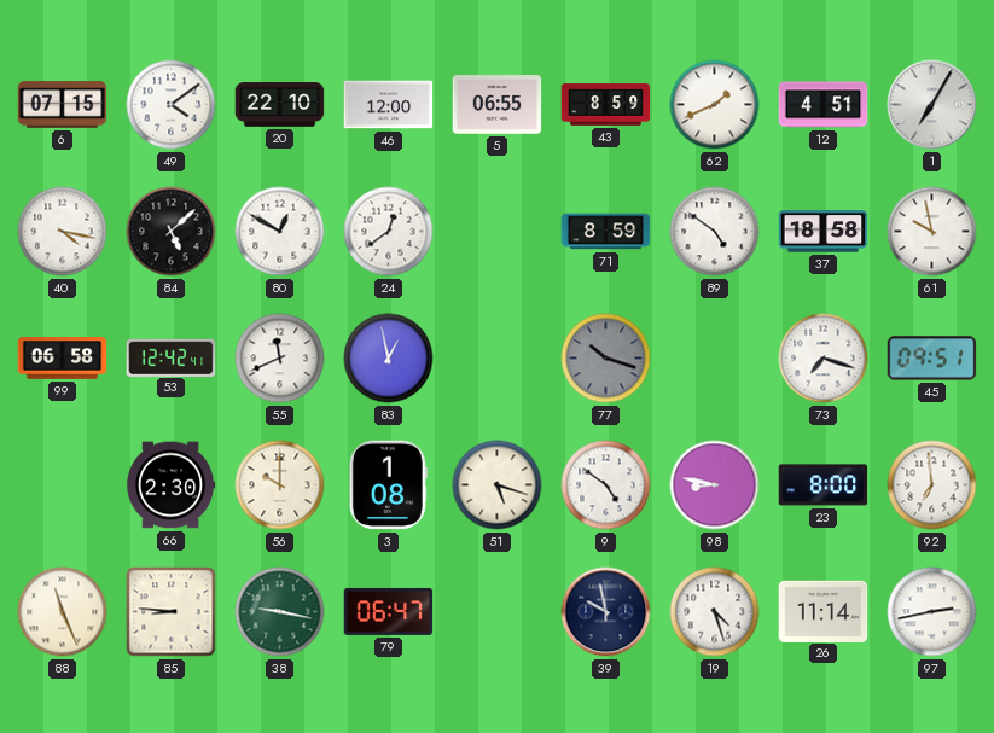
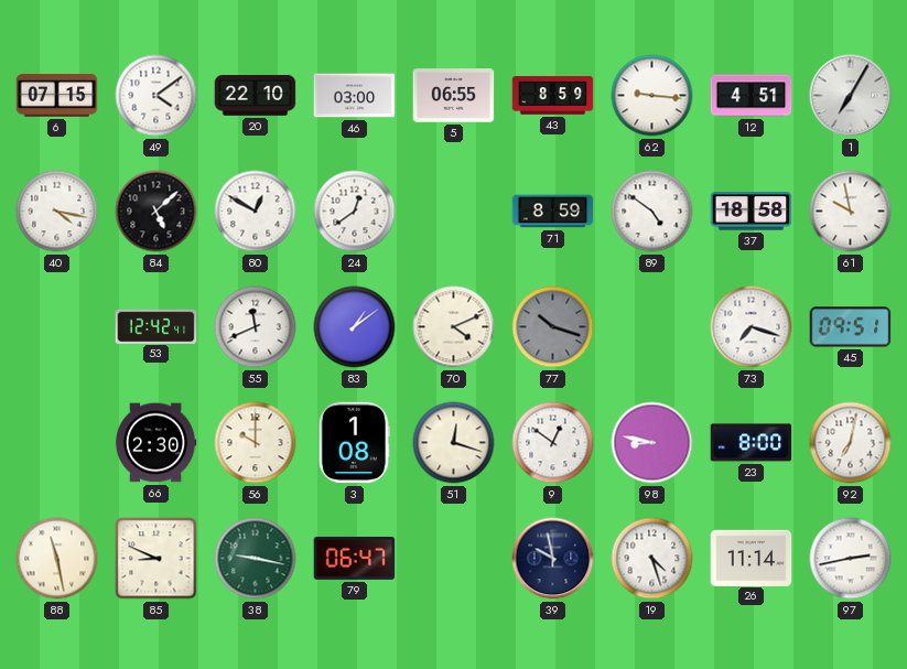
46: 12:00 -> 03:00
62: 1:41 -> 9:16
99: 06:58 -> none
83: 12:58 -> 1:09
70: none -> 4:11
51: 5:18 -> 12:18
9: 4:51 -> 12:51
92: 6:59 -> 7:02
88: 11:26 -> 11:28
85: 8:46 -> 8:49
